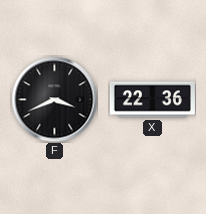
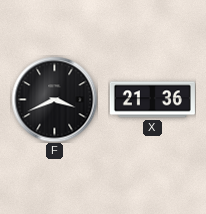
X: 22:36 -> 21:36
